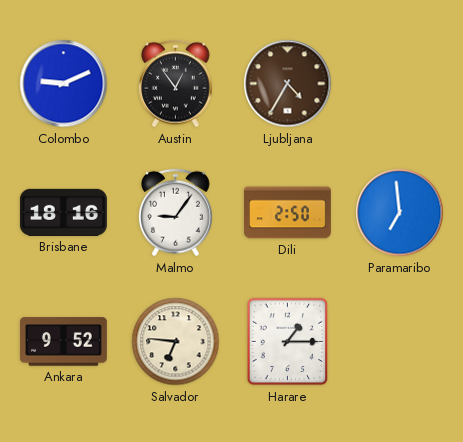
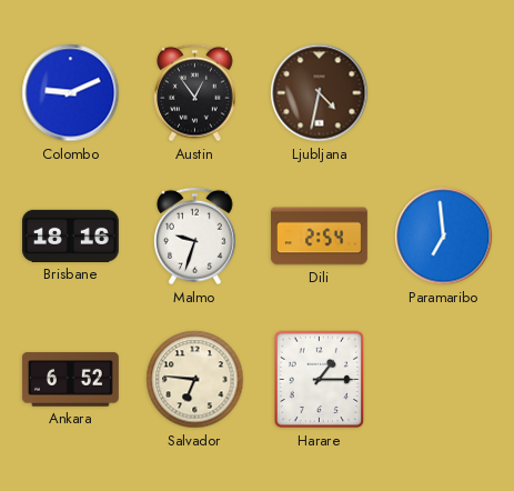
Ljubljana: 4:35 -> 4:32
Malmo: 9:06 -> 9:33
Dili: 2:50 -> 2:54
Ankara: 9:52 -> 6:52
